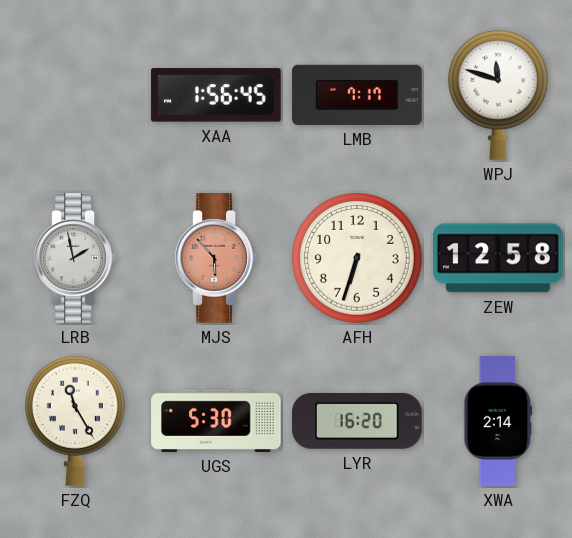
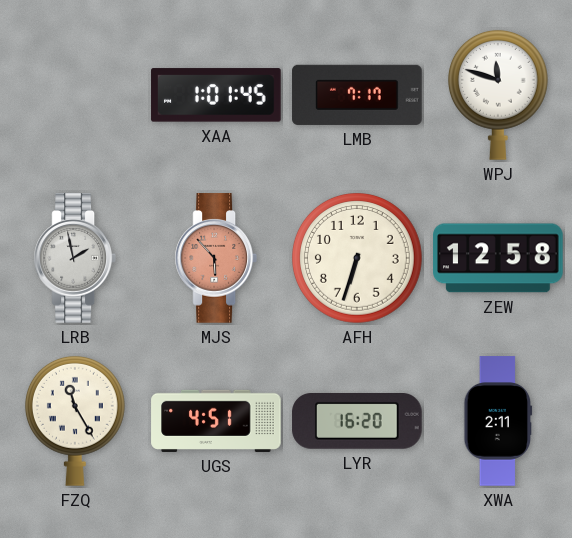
XAA: 1:56 -> 1:01
UGS: 5:30 -> 4:51
XWA: 2:14 -> 2:11
